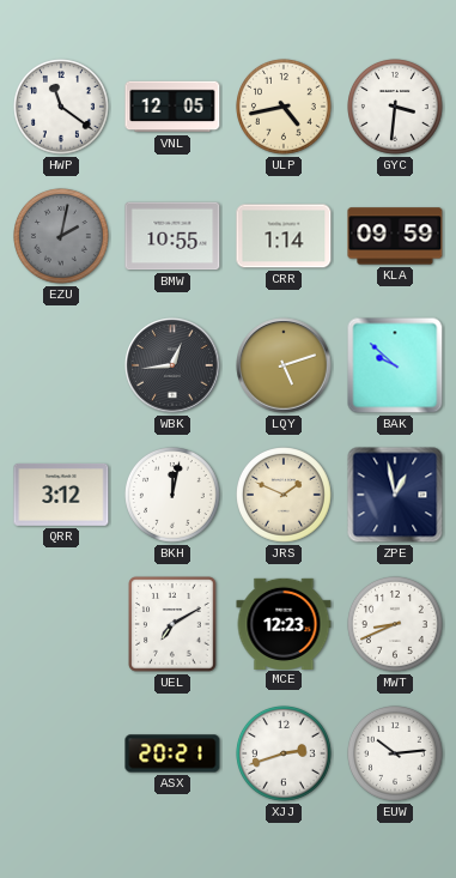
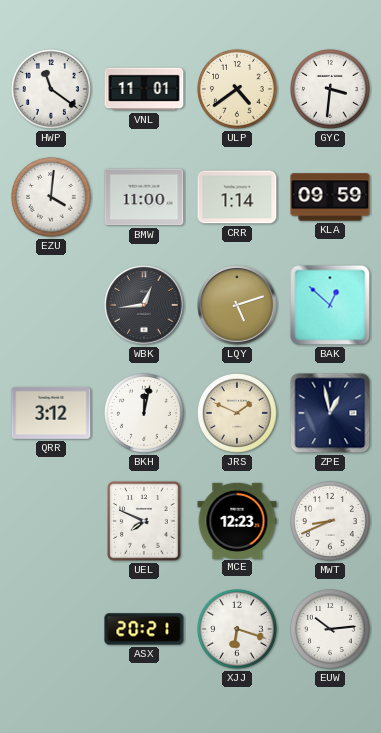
VNL: 12:05 -> 11:01
ULP: 4:43 -> 4:39
EZU: 2:02 -> 4:01
EZU dial: grey -> white
BMW: 10:55 -> 11:00
BAK: 9:52 -> 12:52
UEL: 7:10 -> 7:49
XJJ: 2:42 -> 6:18
